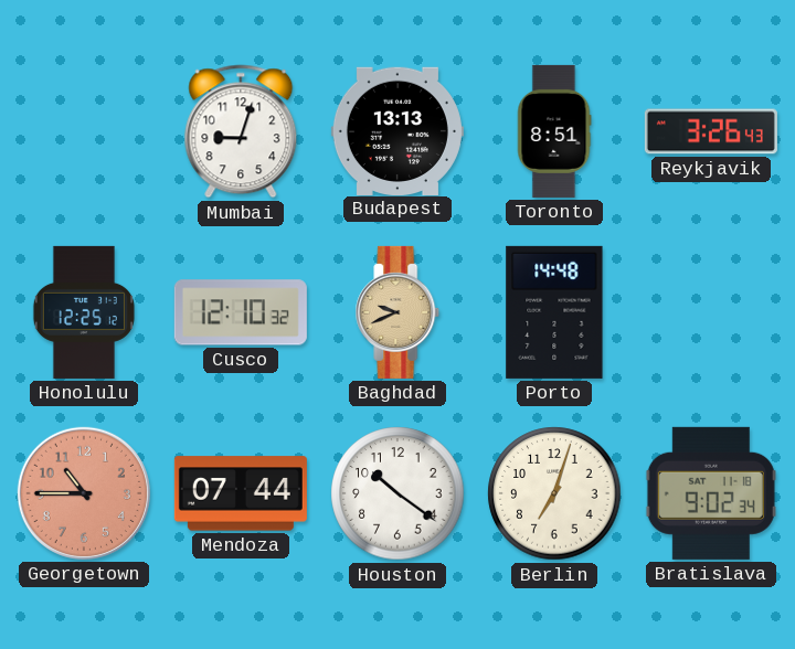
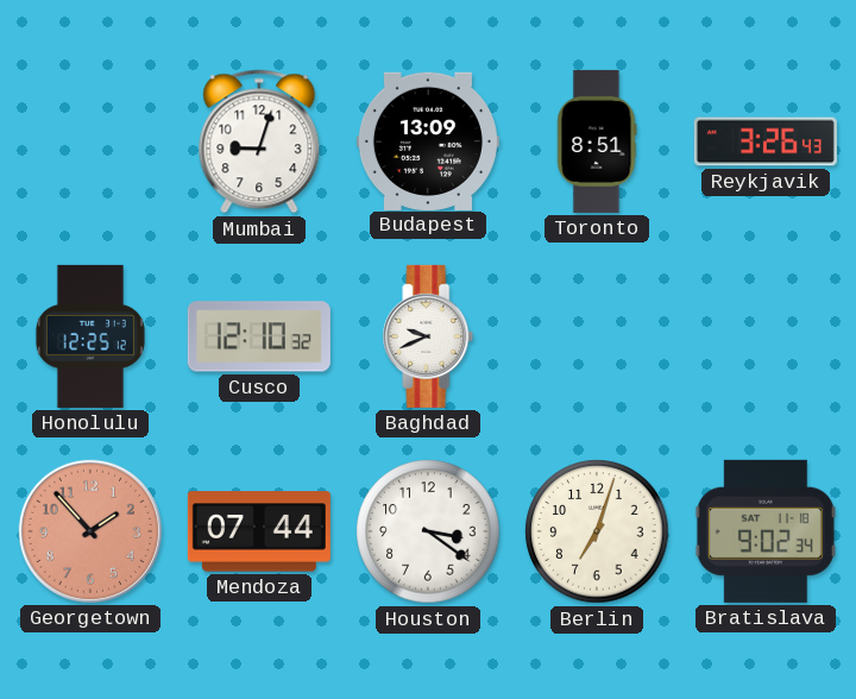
Budapest: 13:13 -> 13:09
Baghdad dial: champagne -> white
Porto: 14:48 -> none
Georgetown: 10:45 -> 1:53
Houston: 10:21 -> 3:21
